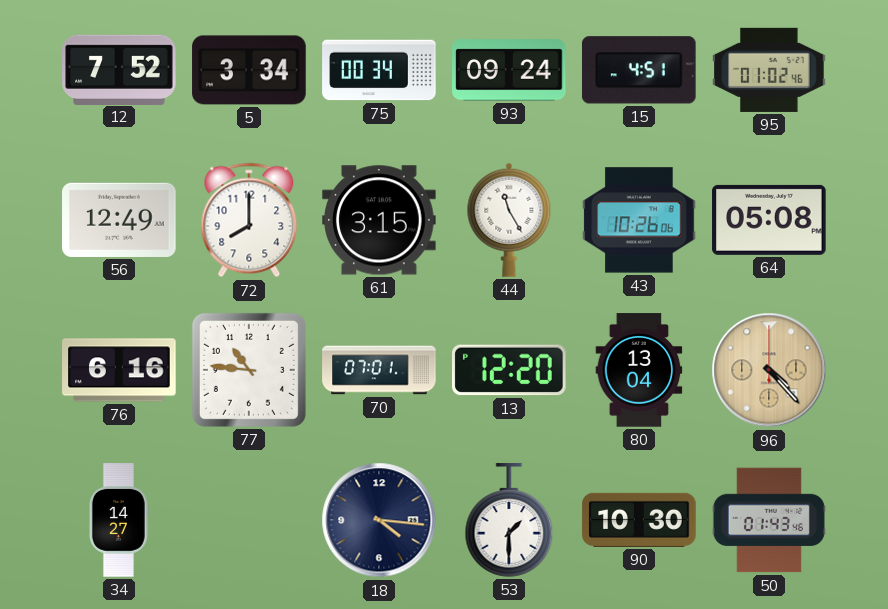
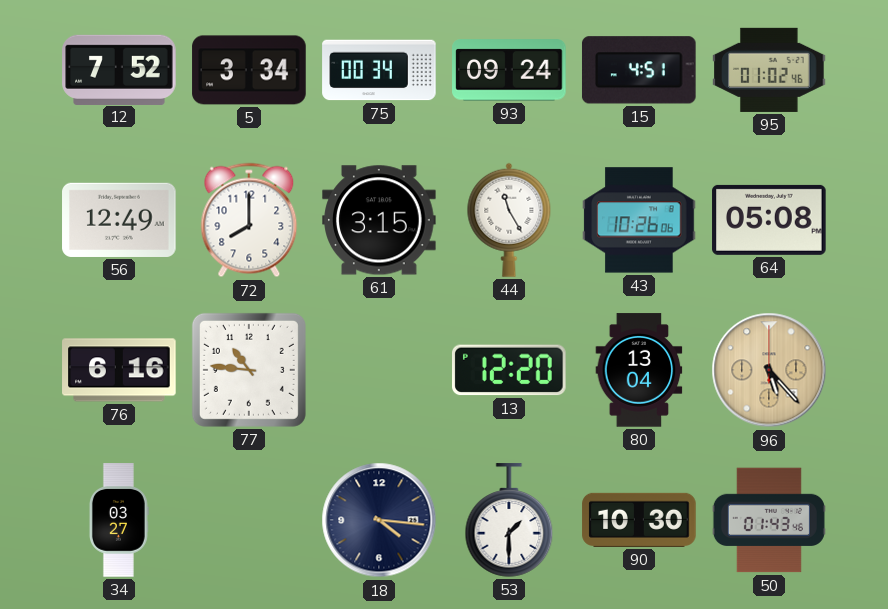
70: 07:01 -> none
96: 4:23 -> 5:23
34: 14:27 -> 03:27
